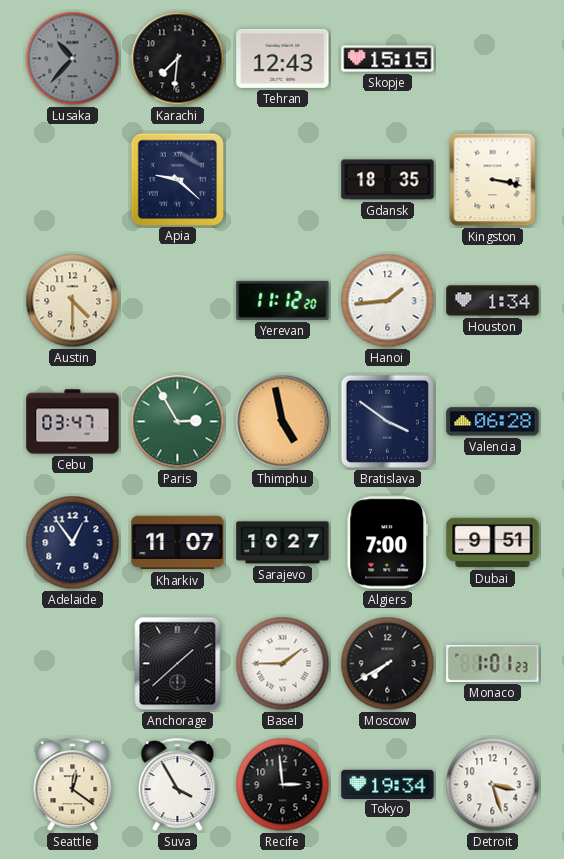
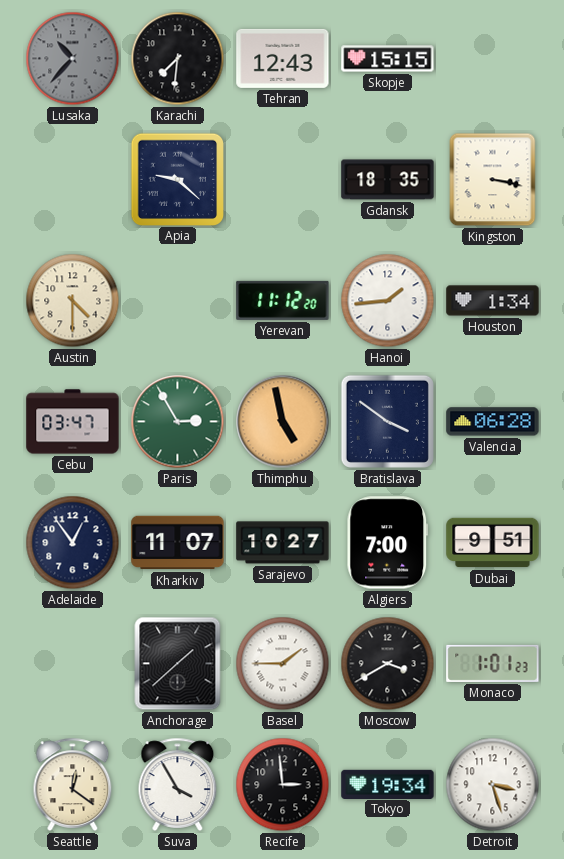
Moscow: 7:40 -> 3:40
